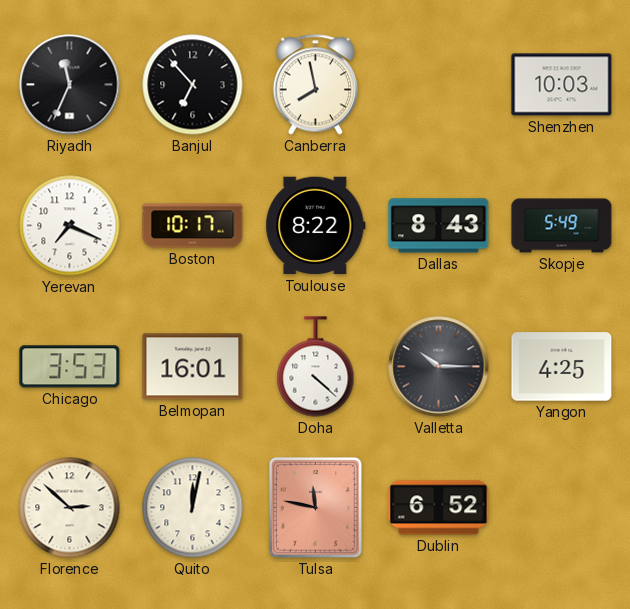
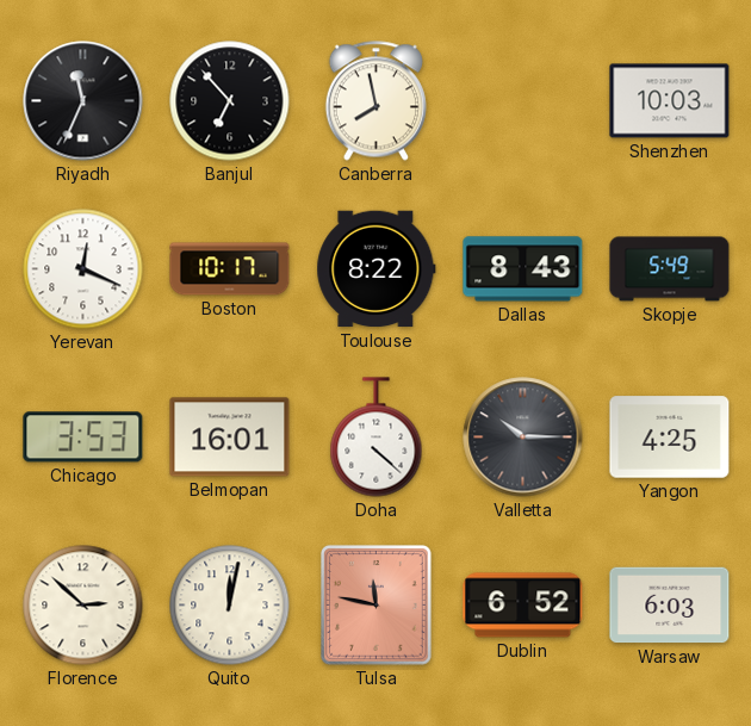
Yerevan: 7:19 -> 12:19
Warsaw: none -> 6:03
